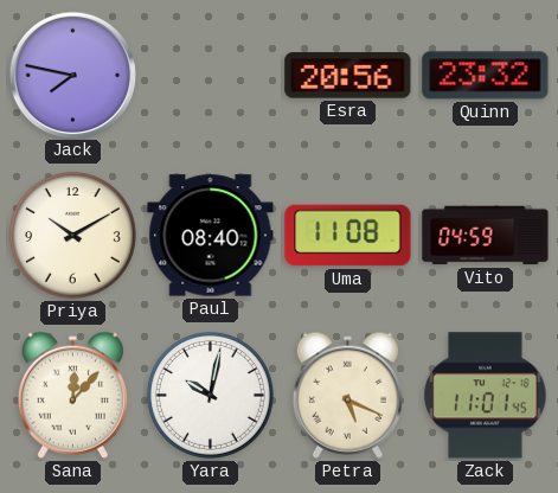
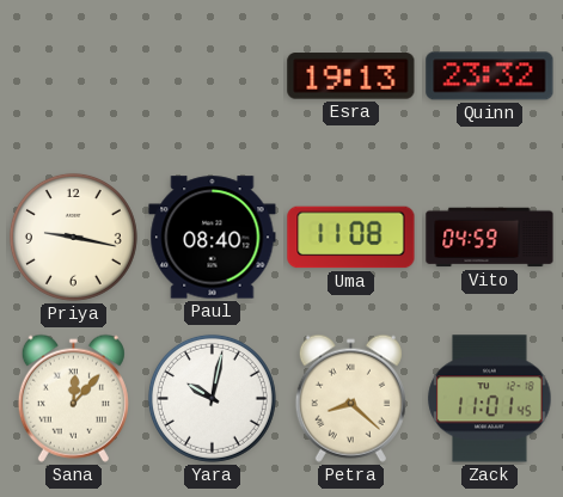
Jack: 7:47 -> none
Esra: 20:56 -> 19:13
Priya: 10:10 -> 9:17
Petra: 5:19 -> 8:22
